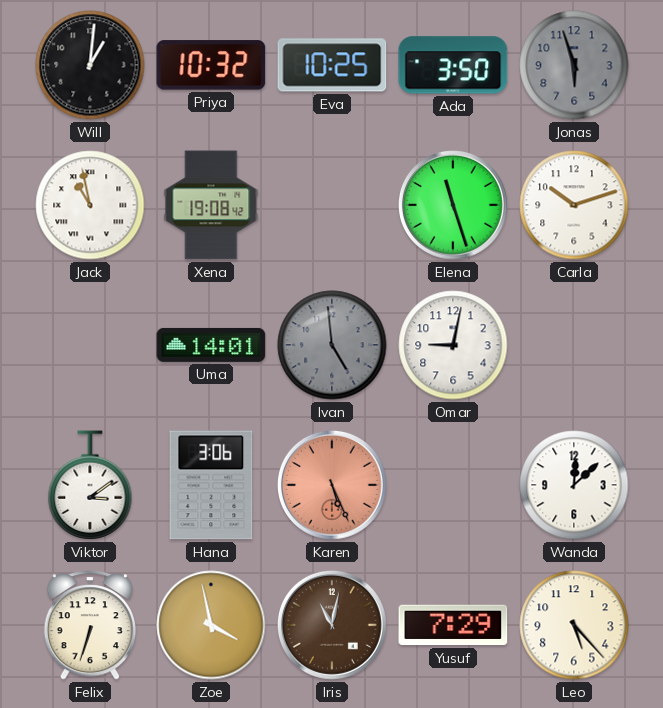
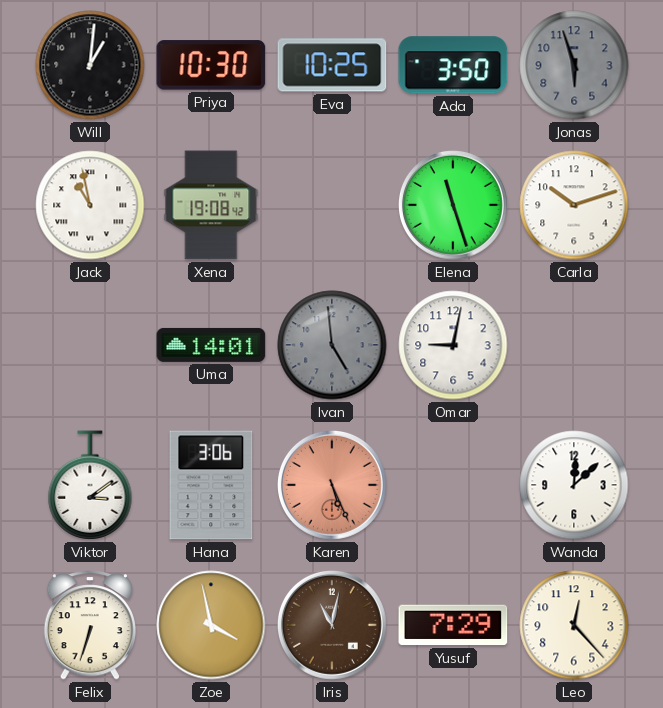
Priya: 10:32 -> 10:30
Leo: 5:23 -> 12:23
